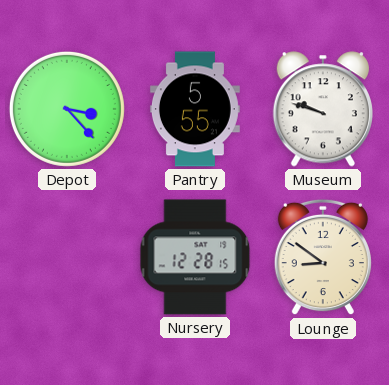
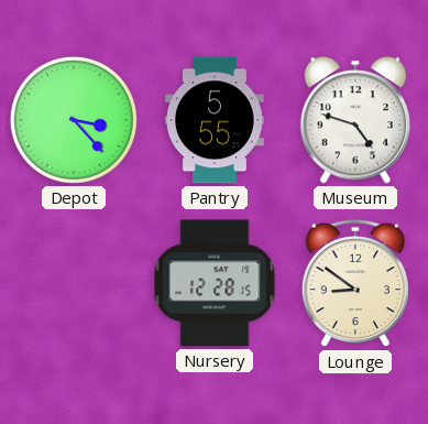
Museum: 9:48 -> 4:48
